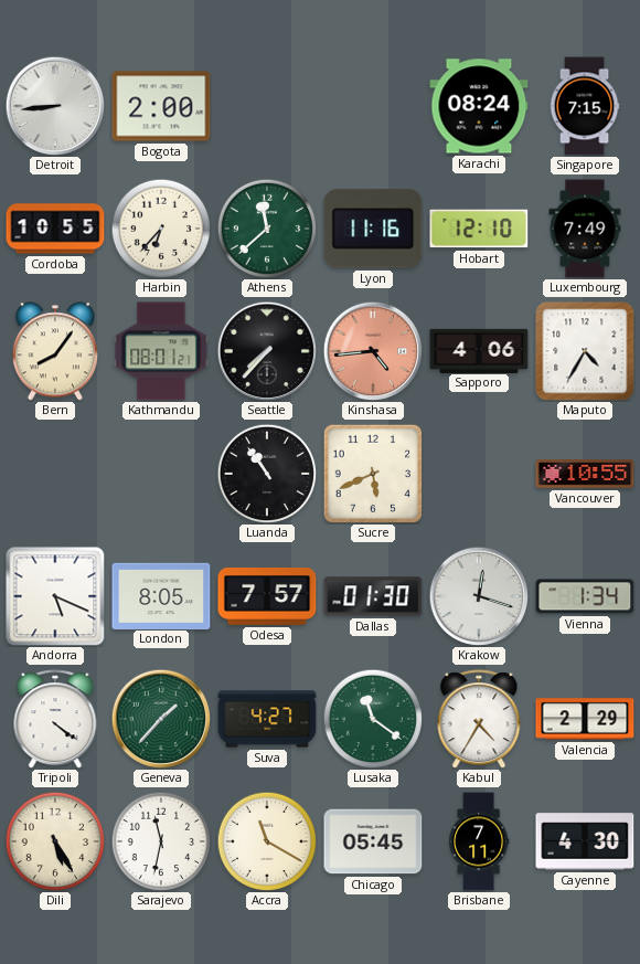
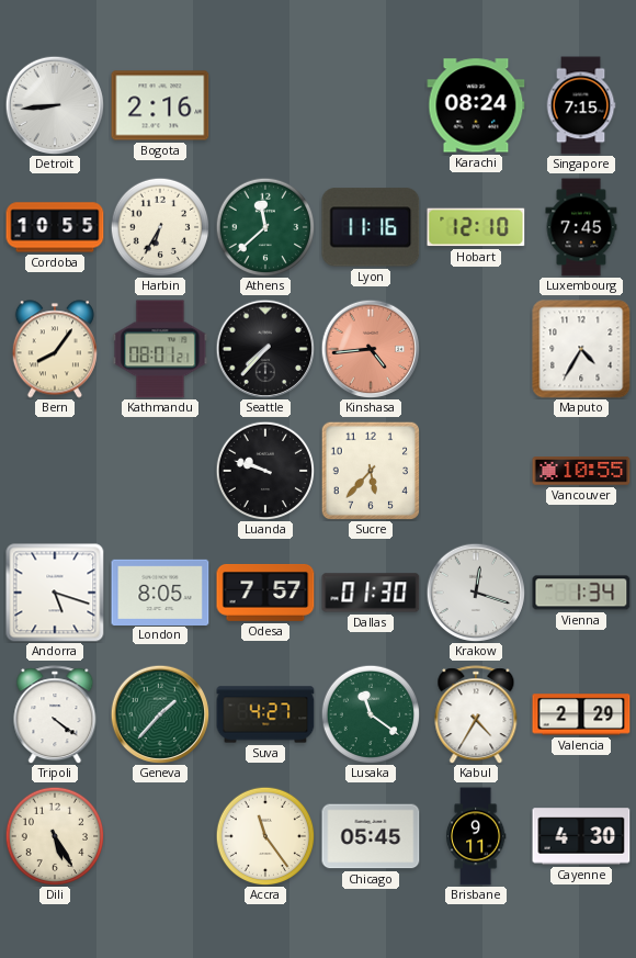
Bogota: 2:00 -> 2:16
Harbin: 6:37 -> 6:35
Luxembourg: 7:49 -> 7:45
Sapporo: 4:06 -> none
Luanda: 10:54 -> 9:48
Sucre: 5:41 -> 5:37
Andorra: 5:19 -> 5:18
Sarajevo: 11:32 -> none
Accra: 11:20 -> 11:24
Brisbane: 7:11 -> 9:11
